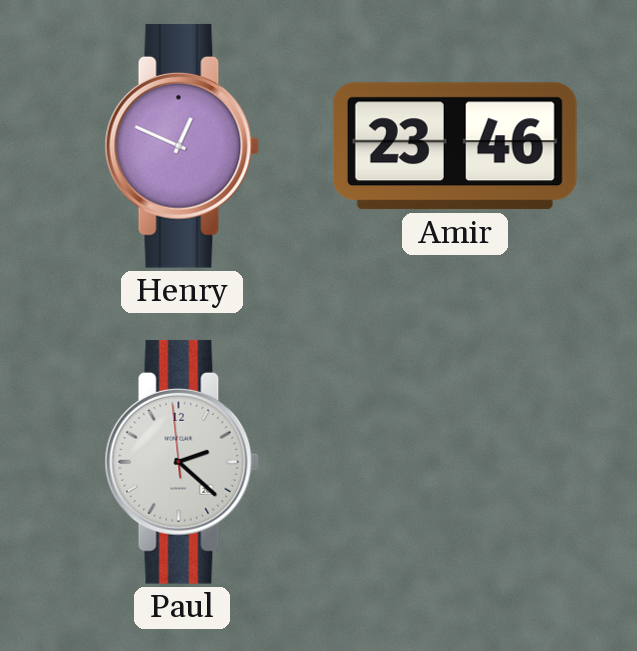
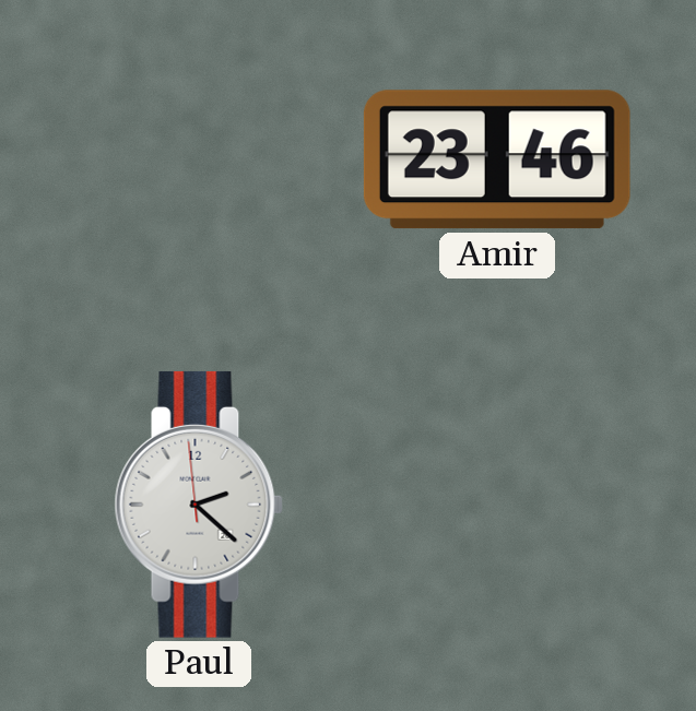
Henry: 12:49 -> none
